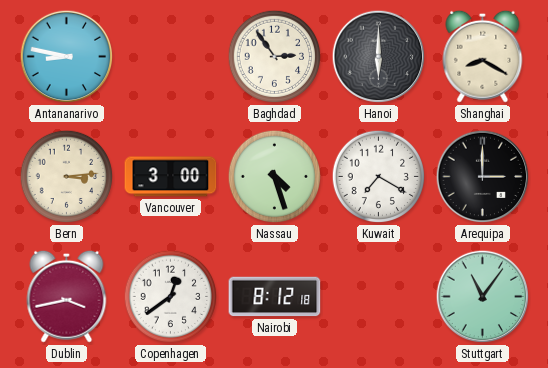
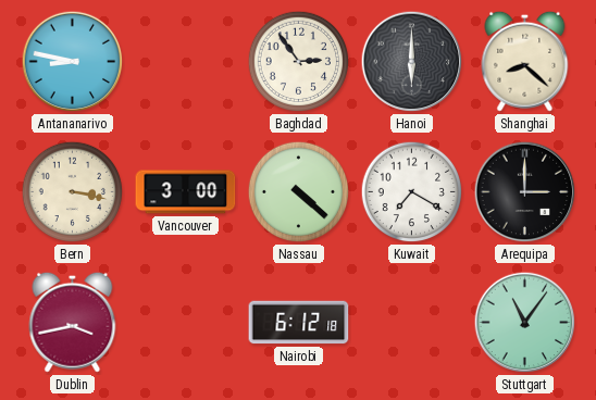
Shanghai: 8:20 -> 8:22
Bern: 3:14 -> 3:17
Nassau: 4:27 -> 4:22
Copenhagen: 12:39 -> none
Nairobi: 8:12 -> 6:12
